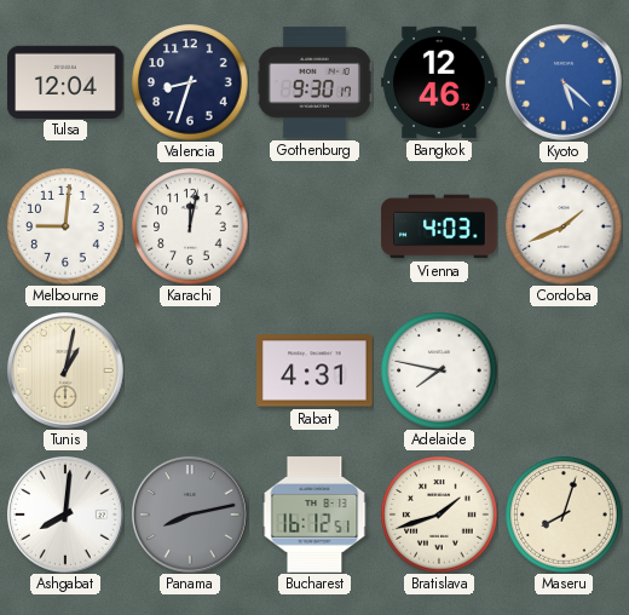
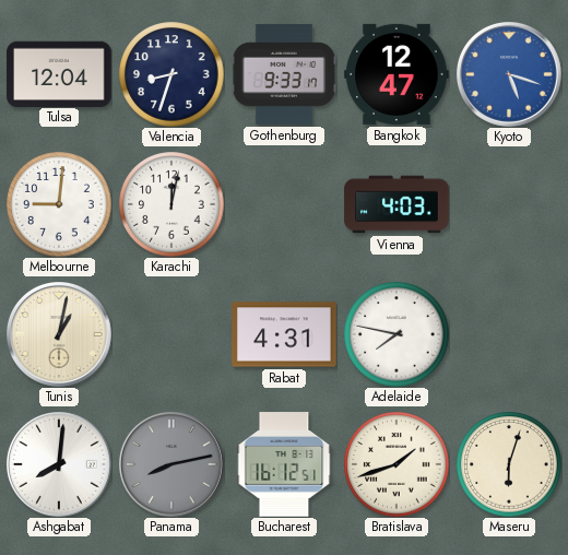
Gothenburg: 9:30 -> 9:33
Bangkok: 12:46 -> 12:47
Kyoto: 5:22 -> 5:18
Cordoba: 1:41 -> none
Maseru: 8:03 -> 6:03
